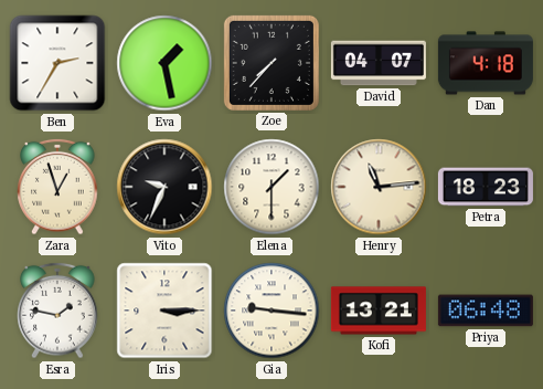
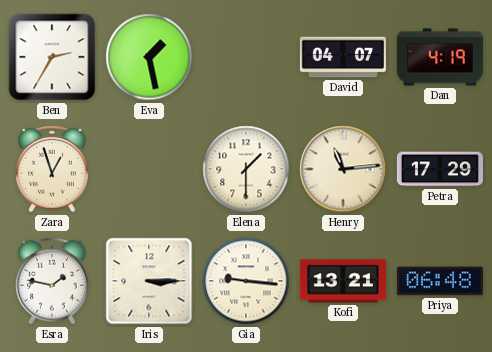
Zoe: 7:37 -> none
Dan: 4:18 -> 4:19
Vito: 9:34 -> none
Petra: 18:23 -> 17:29
